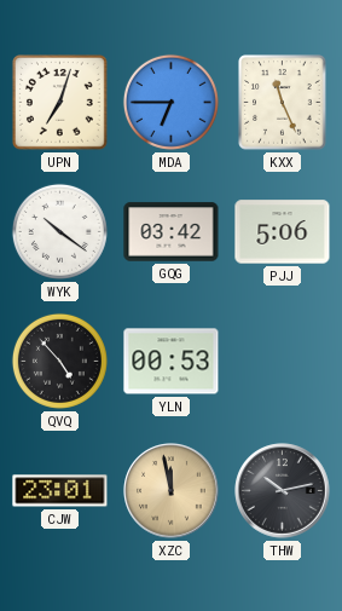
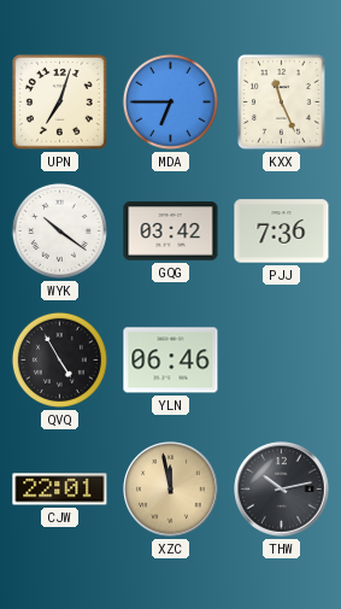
PJJ: 5:06 -> 7:36
QVQ: 4:53 -> 4:55
YLN: 00:53 -> 06:46
CJW: 23:01 -> 22:01
